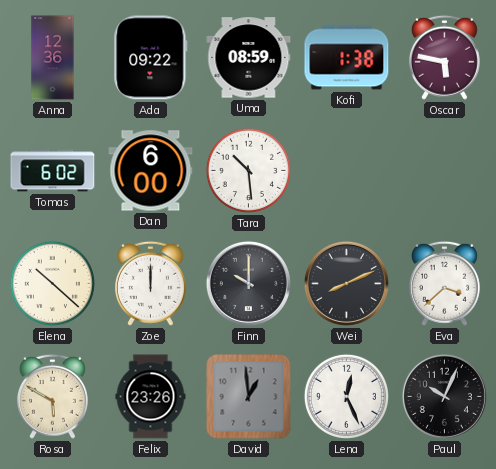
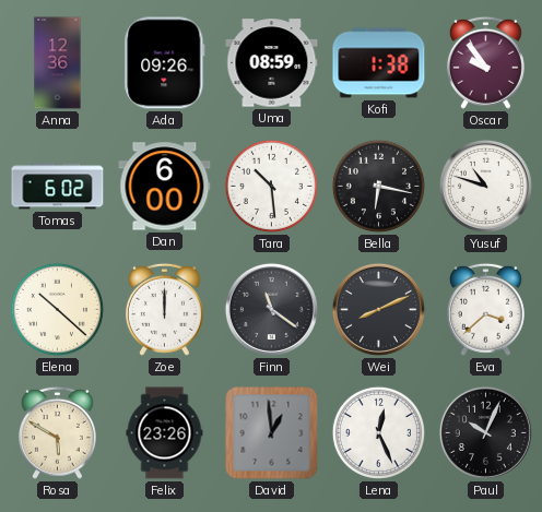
Ada: 09:22 -> 09:26
Oscar: 5:47 -> 9:54
Bella: none -> 6:17
Yusuf: none -> 10:48
Finn: 10:00 -> 11:21
